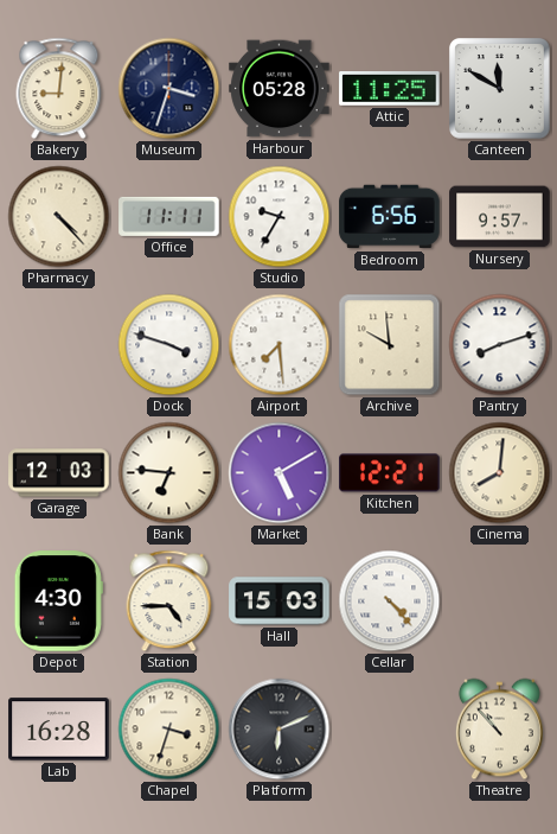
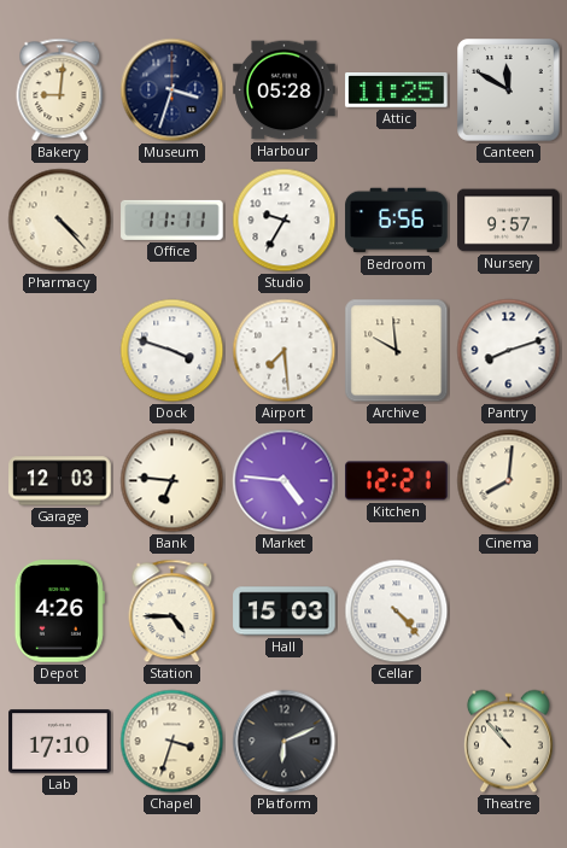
Market: 5:10 -> 4:46
Depot: 4:30 -> 4:26
Lab: 16:28 -> 17:10
